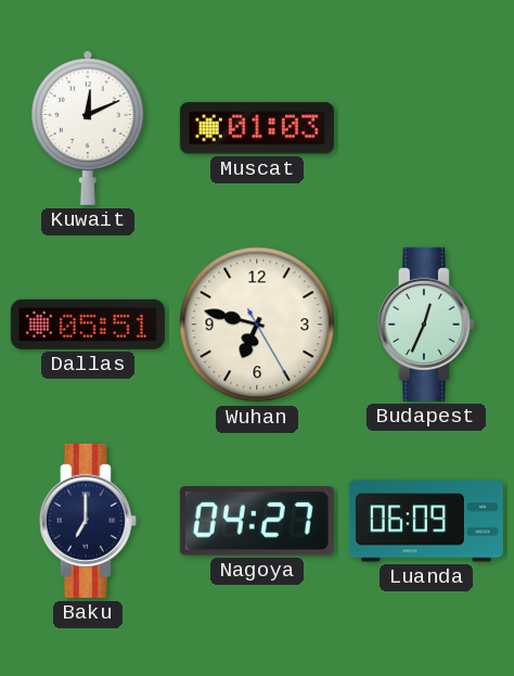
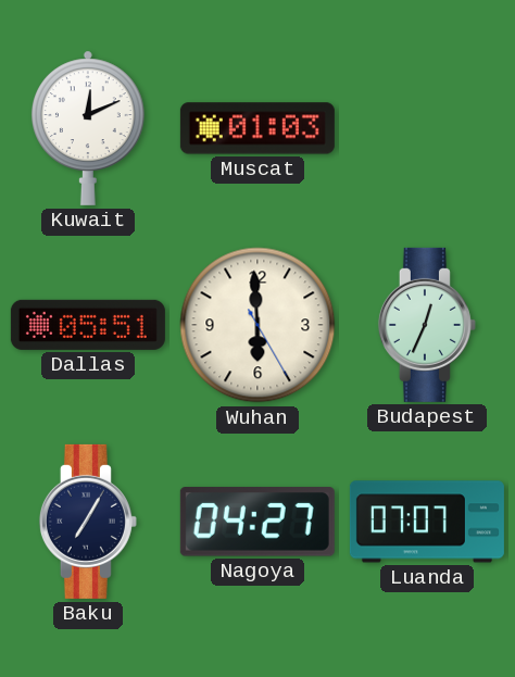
Wuhan: 6:47 -> 5:59
Baku: 7:00 -> 7:05
Luanda: 06:09 -> 07:07
